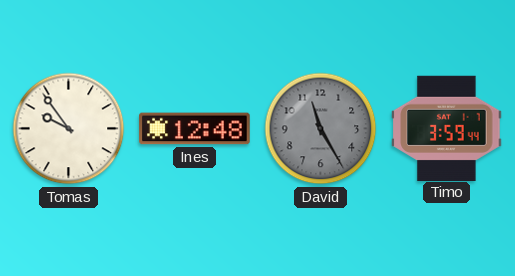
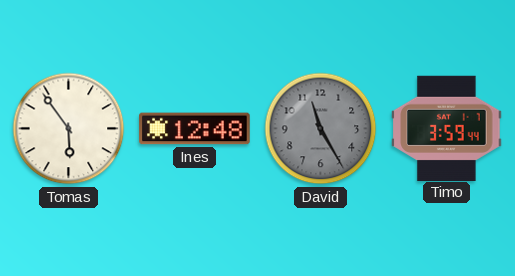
Tomas: 9:54 -> 5:54
